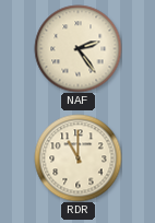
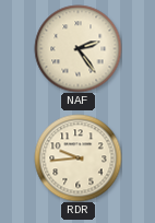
RDR: 11:00 -> 9:44
